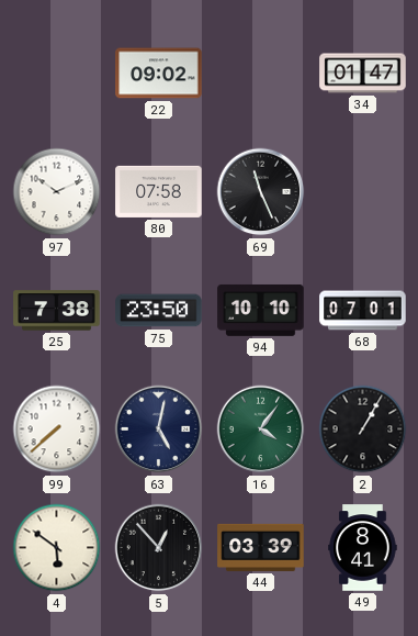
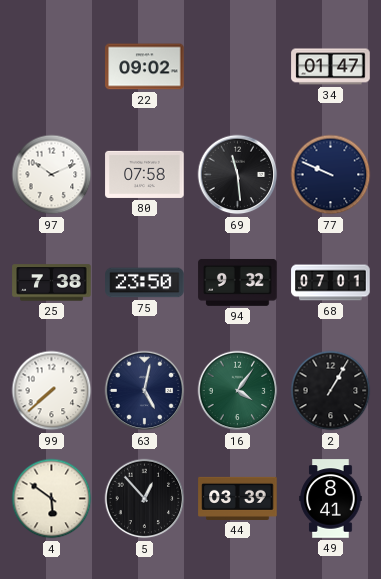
69: 11:26 -> 11:29
77: none -> 9:49
94: 10:10 -> 9:32
